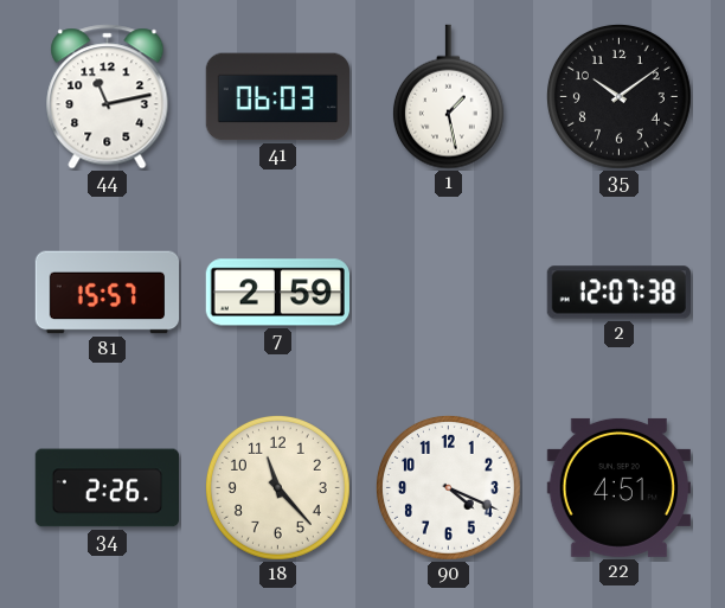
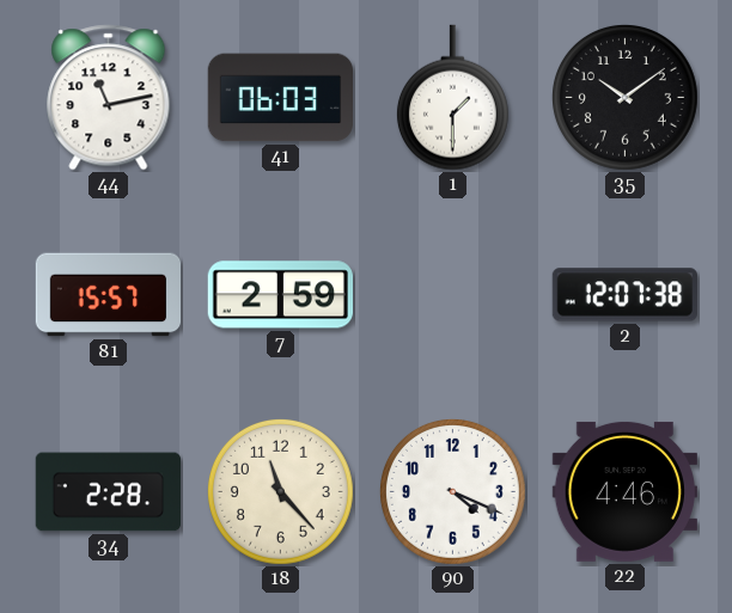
1: 1:28 -> 1:30
34: 2:26 -> 2:28
22: 4:51 -> 4:46
